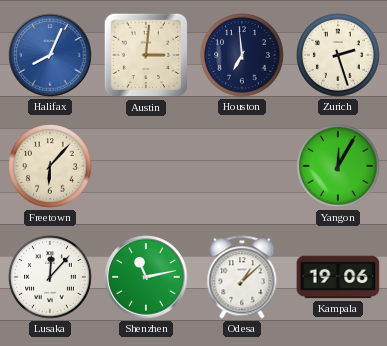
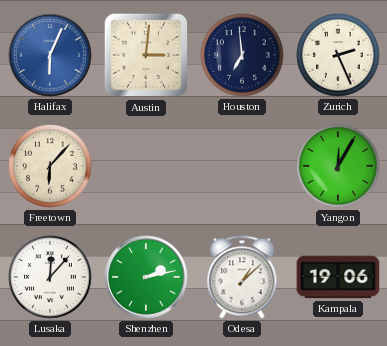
Halifax: 8:04 -> 6:04
Zurich: 2:27 -> 2:26
Shenzhen: 11:13 -> 2:13
